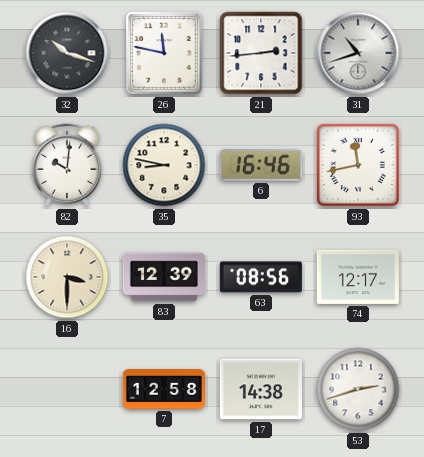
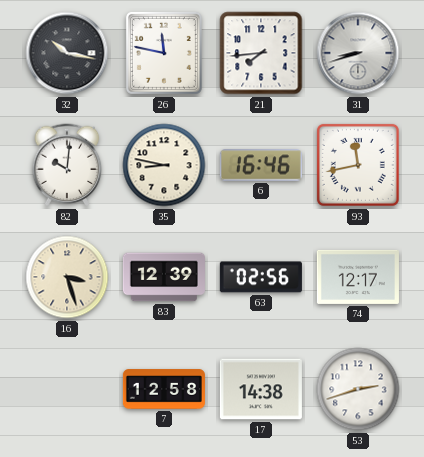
32: 10:18 -> 10:17
21: 2:44 -> 7:44
31: 10:42 -> 8:42
16: 3:30 -> 3:27
63: 08:56 -> 02:56
